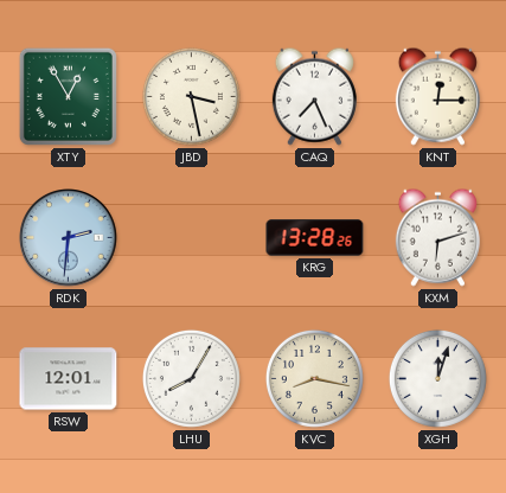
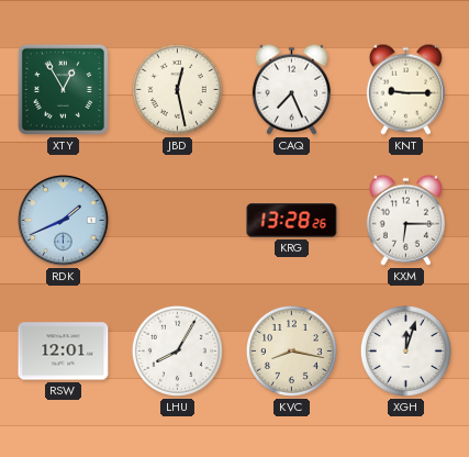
JBD: 3:28 -> 12:28
KNT: 12:15 -> 9:15
RDK: 2:31 -> 1:41
KXM: 6:12 -> 6:15
